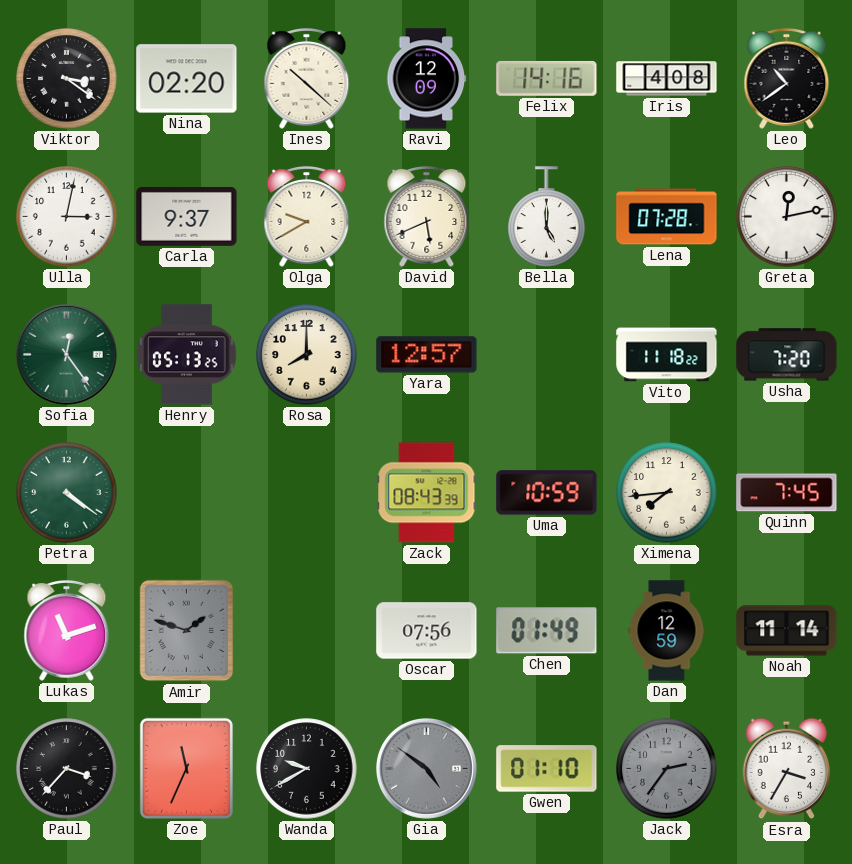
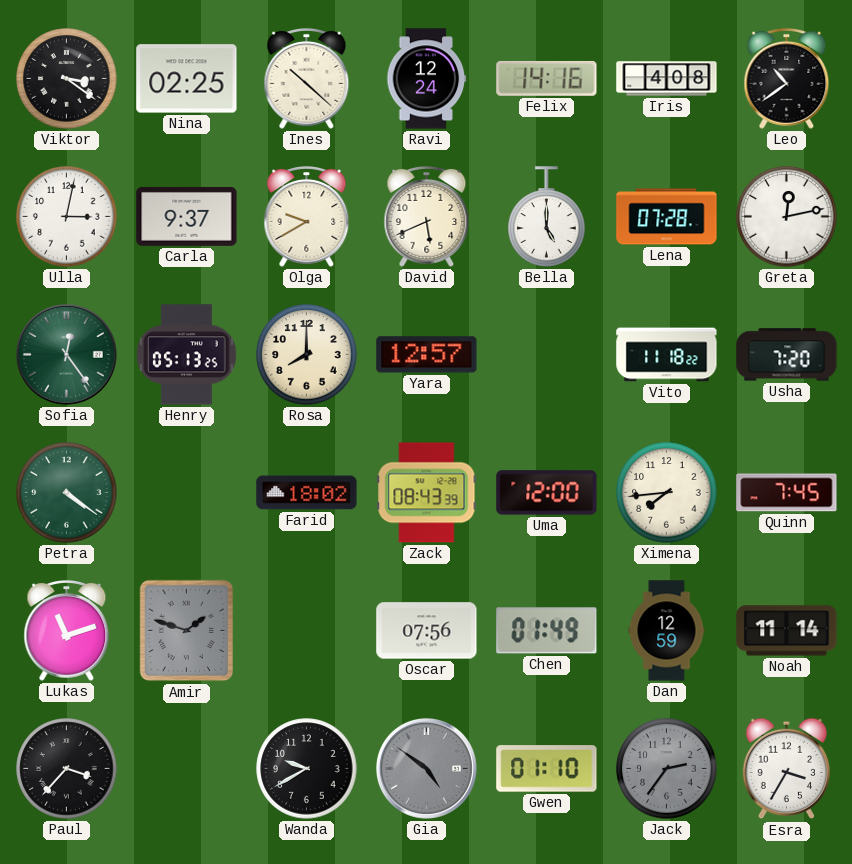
Nina: 02:20 -> 02:25
Ravi: 12:09 -> 12:24
Farid: none -> 18:02
Uma: 10:59 -> 12:00
Zoe: 11:34 -> none
